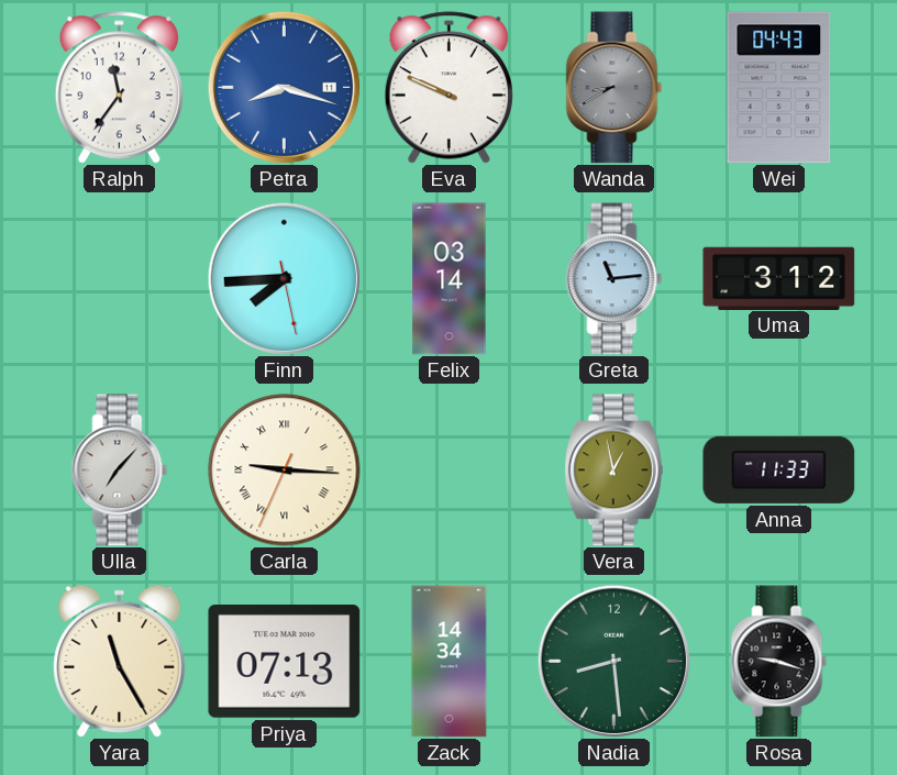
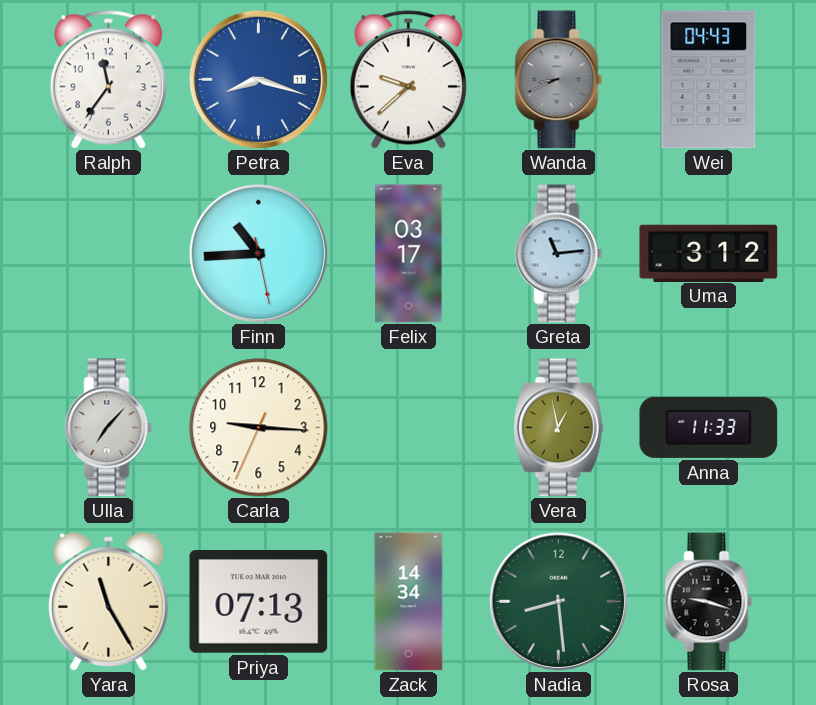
Eva: 9:49 -> 9:38
Wanda: 8:40 -> 8:41
Finn: 7:44 -> 10:44
Felix: 03:14 -> 03:17
Carla numerals: Roman -> Arabic
